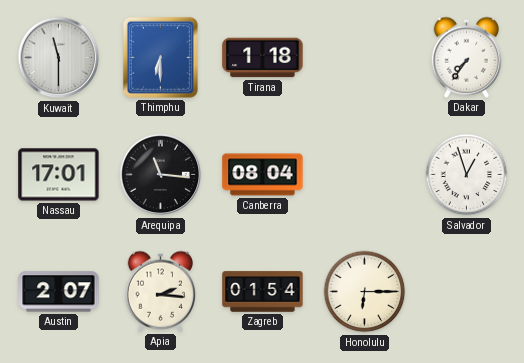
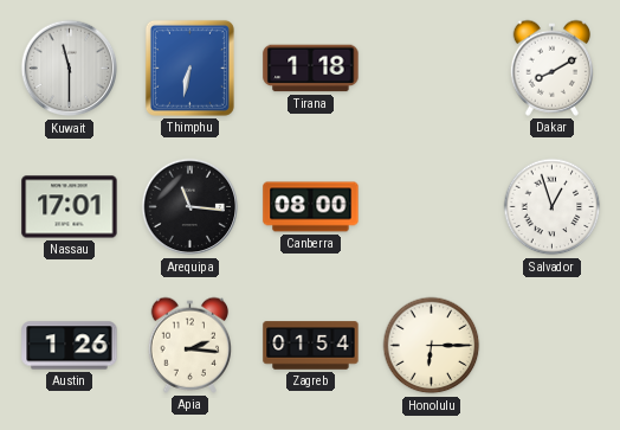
Thimphu: 6:30 -> 6:32
Dakar: 7:36 -> 8:10
Canberra: 08:04 -> 08:00
Austin: 2:07 -> 1:26
